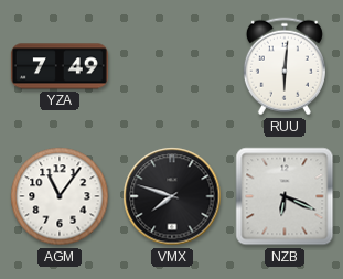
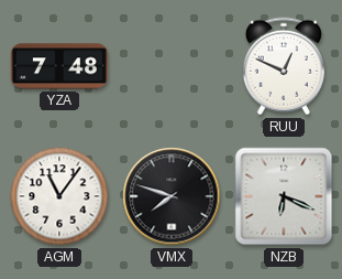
YZA: 7:49 -> 7:48
RUU: 6:01 -> 12:49
